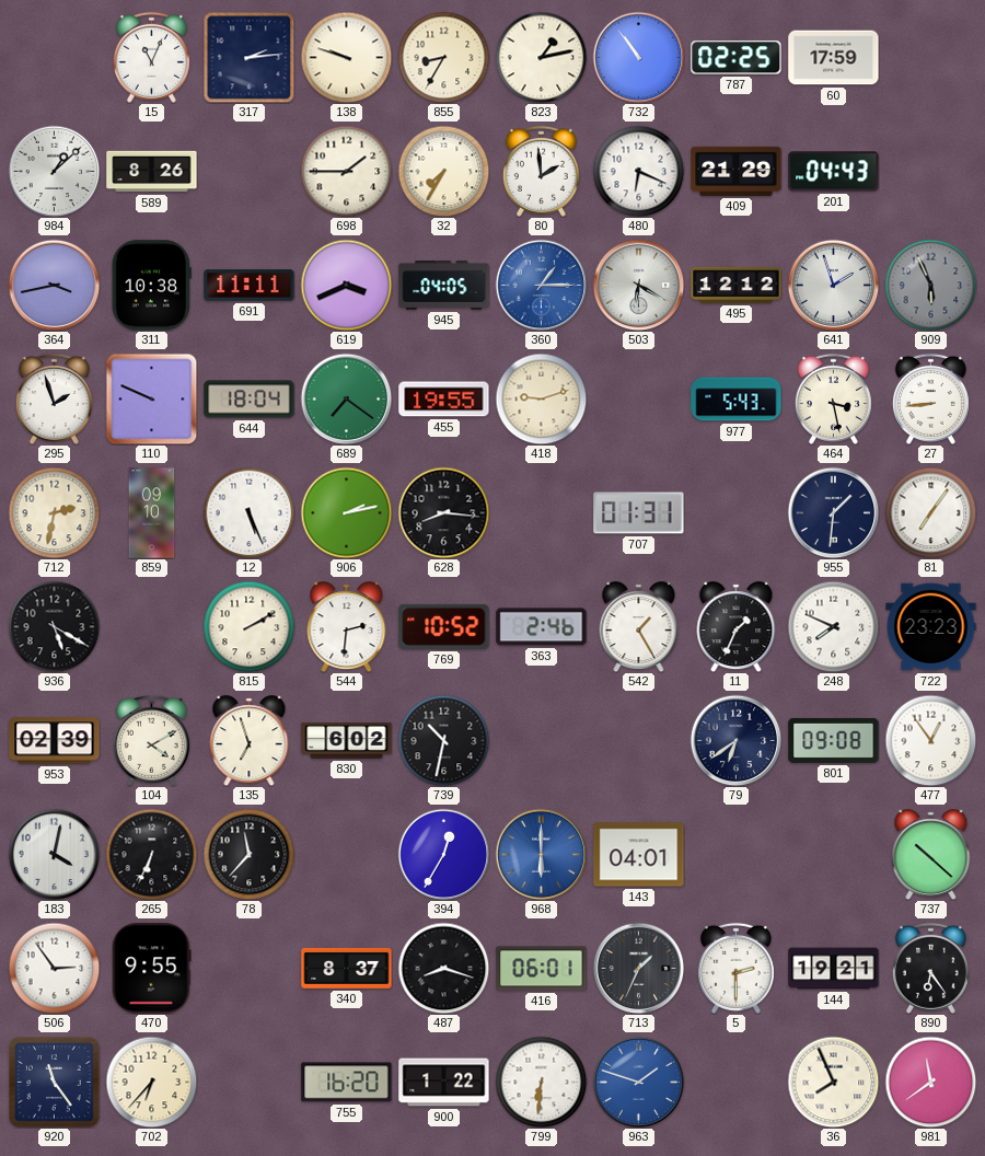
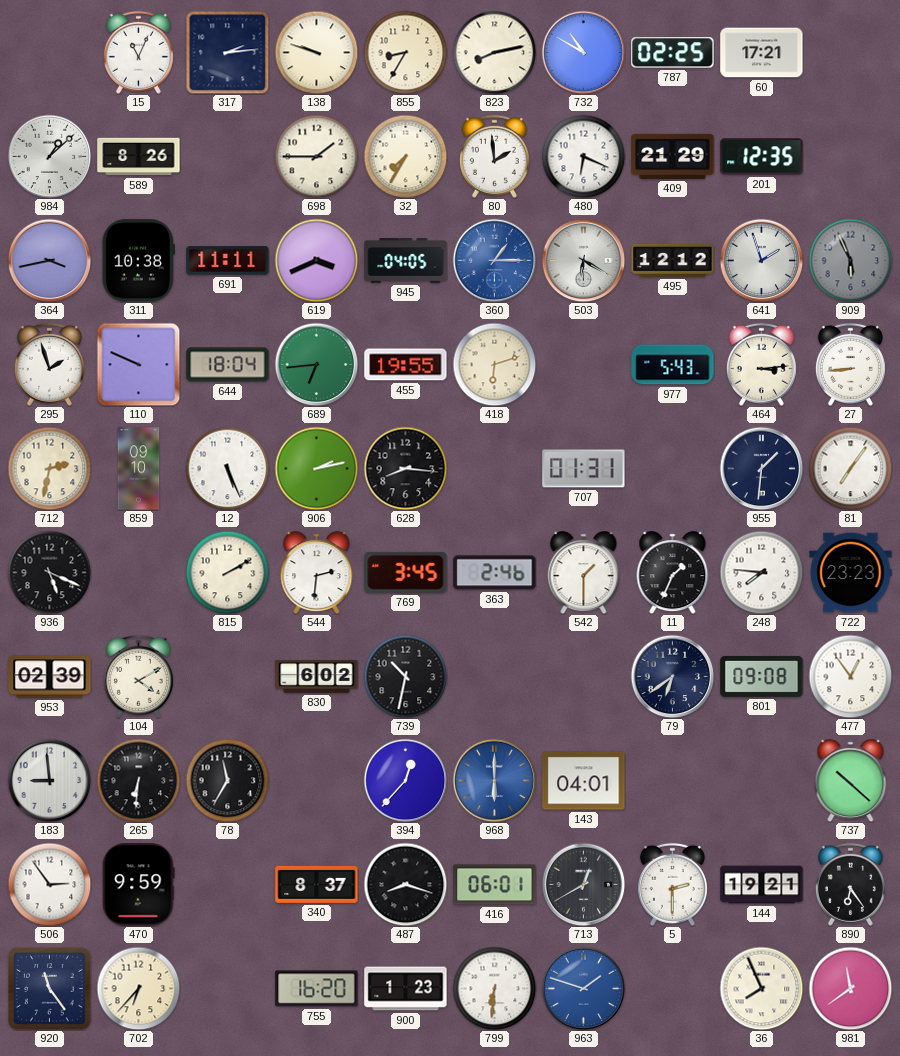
823: 1:13 -> 8:13
732: 10:54 -> 10:50
60: 17:59 -> 17:21
201: 04:43 -> 12:35
689: 7:21 -> 6:44
418: 9:12 -> 6:12
464: 3:28 -> 3:14
936: 5:20 -> 5:19
769: 10:52 -> 3:45
542: 1:25 -> 1:30
248: 7:49 -> 7:46
135: 6:57 -> none
183: 4:02 -> 8:59
265: 6:34 -> 6:31
78: 11:37 -> 11:35
394: 12:35 -> 12:37
470: 9:55 -> 9:59
713: 1:34 -> 12:40
900: 1:22 -> 1:23
